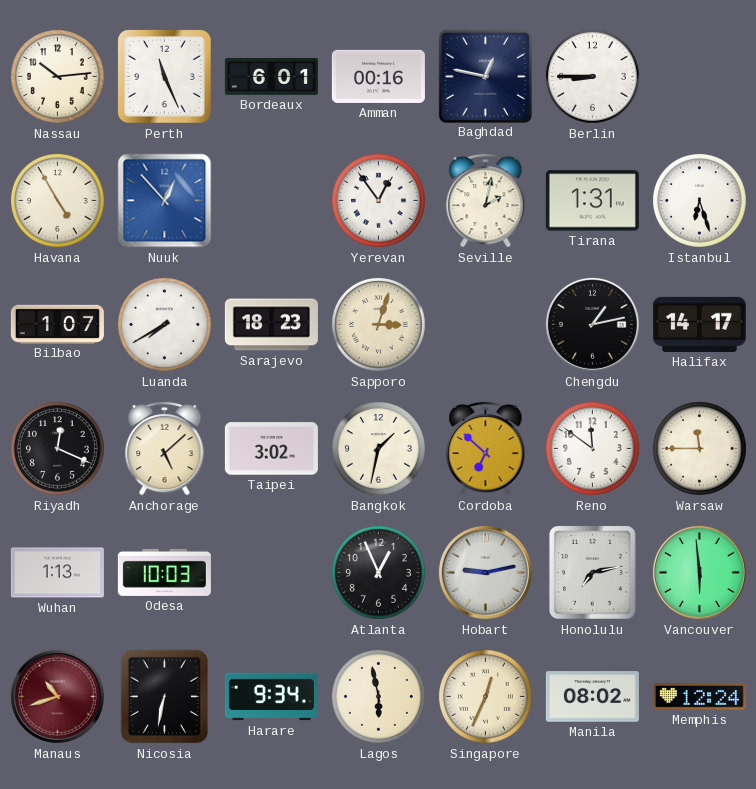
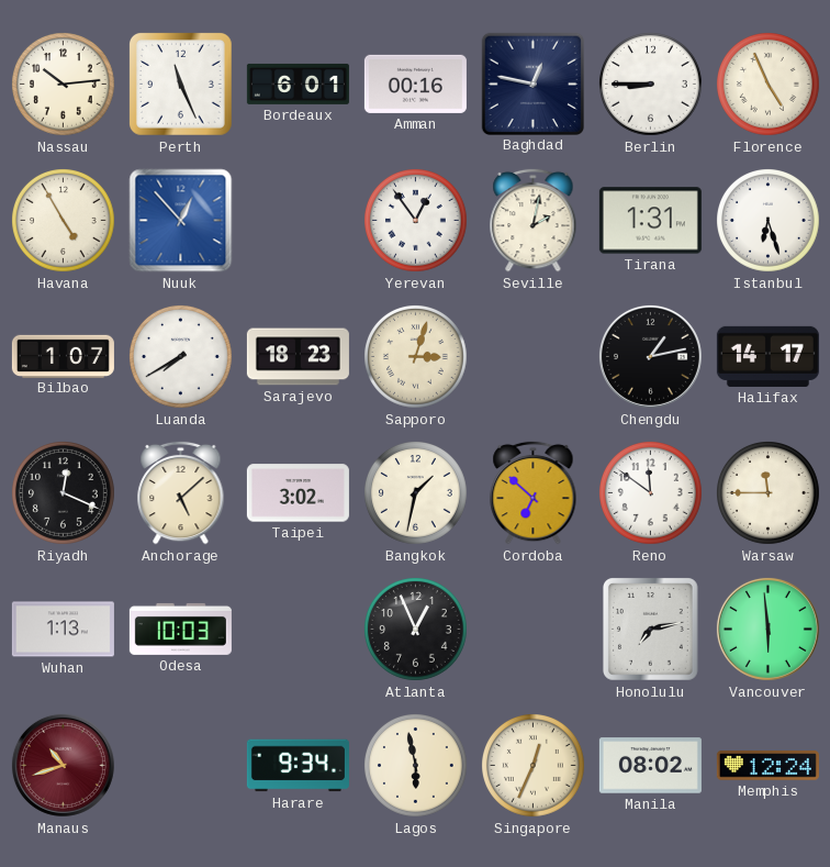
Florence: none -> 4:56
Hobart: 9:13 -> none
Nicosia: 6:32 -> none
